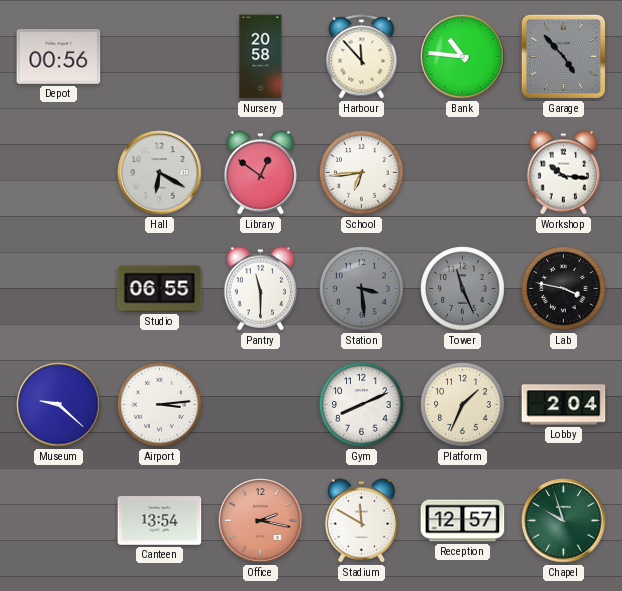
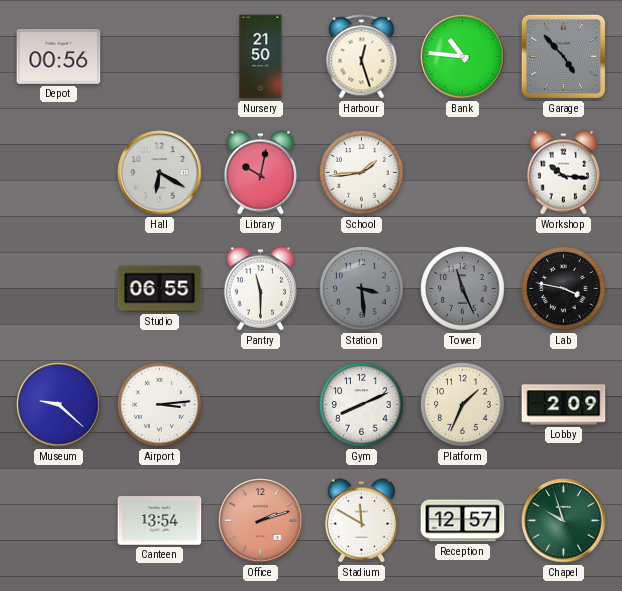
Nursery: 20:58 -> 21:50
Harbour: 11:53 -> 12:27
Library: 12:51 -> 10:02
School: 6:44 -> 1:44
Lobby: 2:04 -> 2:09
Office: 2:17 -> 2:12
